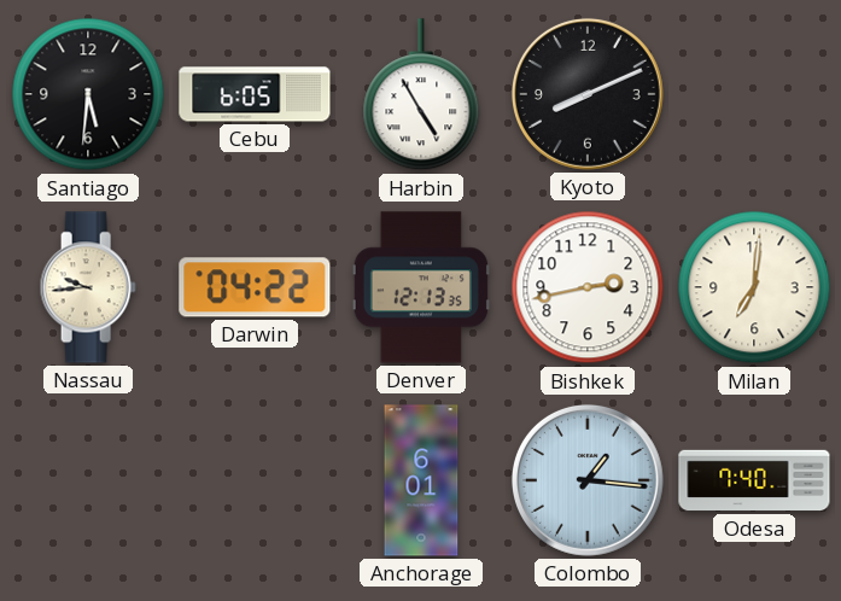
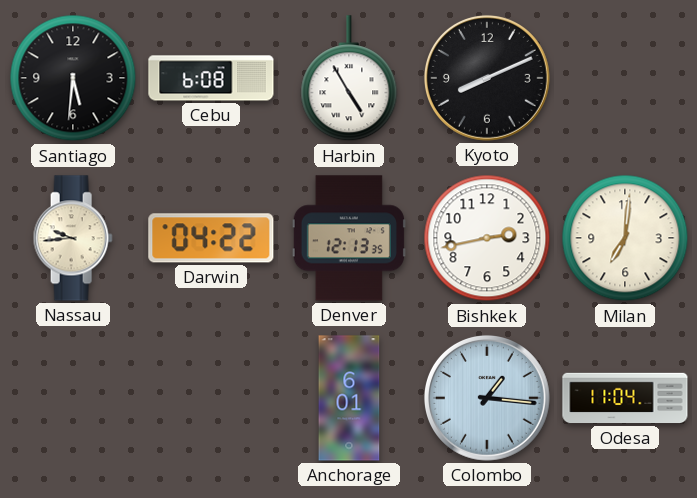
Cebu: 6:05 -> 6:08
Odesa: 7:40 -> 11:04
